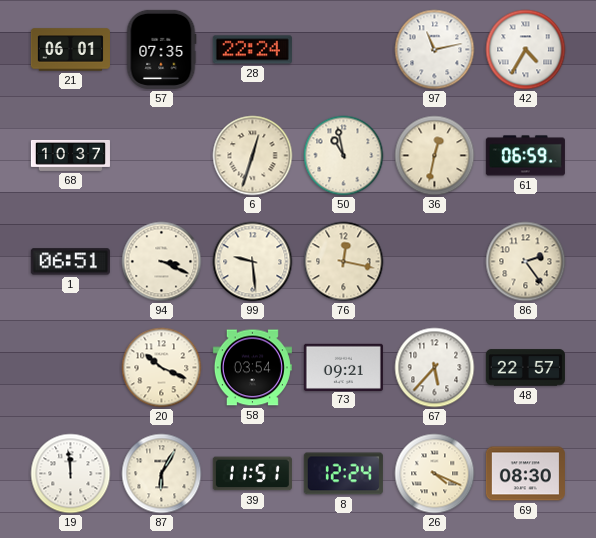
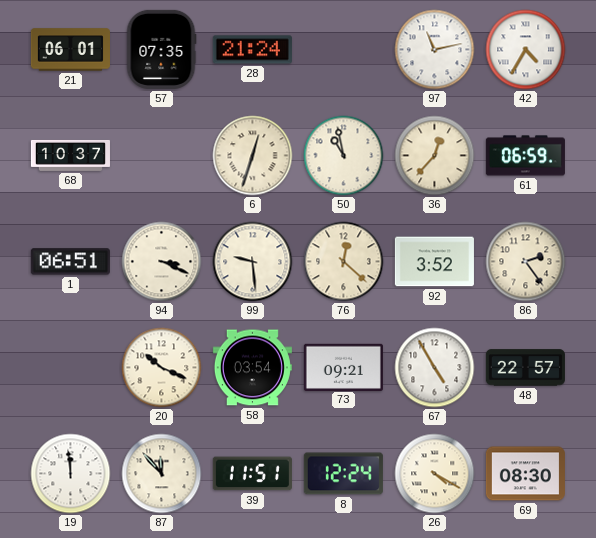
28: 22:24 -> 21:24
36: 12:32 -> 12:37
76: 12:17 -> 12:22
92: none -> 3:52
67: 5:37 -> 4:55
87: 6:05 -> 11:53
26: 4:19 -> 4:20
